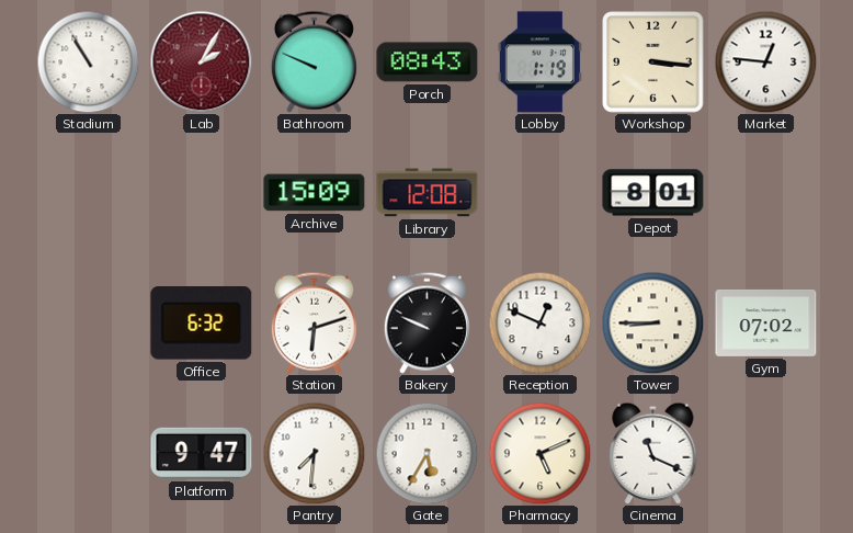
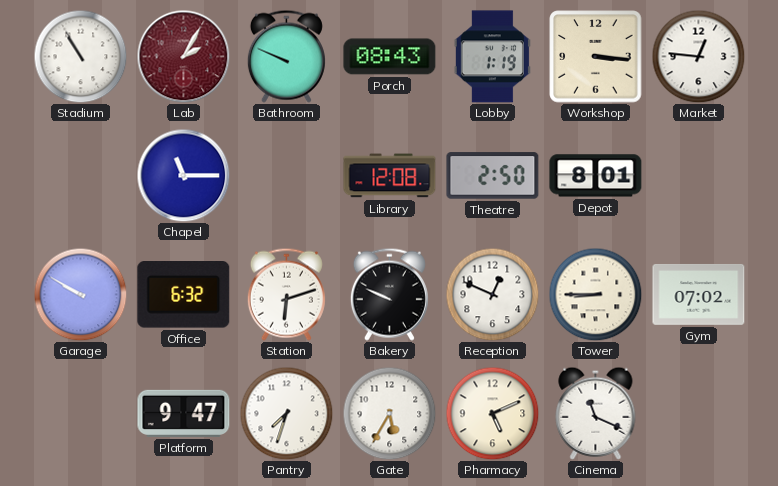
Chapel: none -> 11:15
Archive: 15:09 -> none
Theatre: none -> 2:50
Garage: none -> 9:50
Pantry: 7:31 -> 7:33
